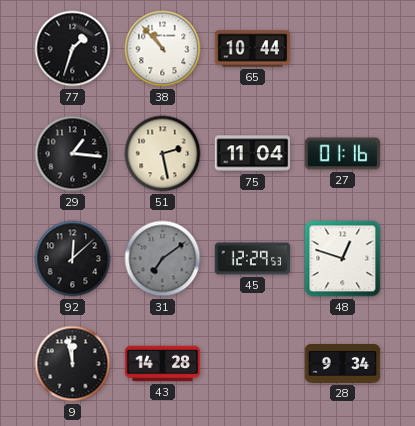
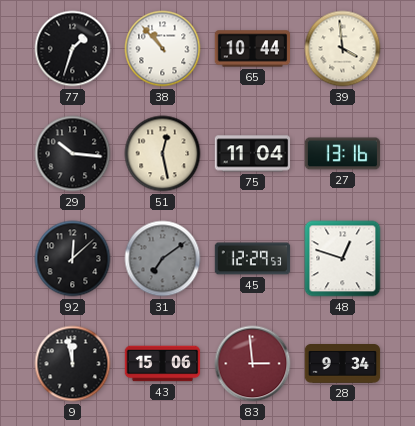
39: none -> 3:59
29: 1:16 -> 10:16
51: 2:28 -> 12:28
27: 01:16 -> 13:16
43: 14:28 -> 15:06
83: none -> 2:59
